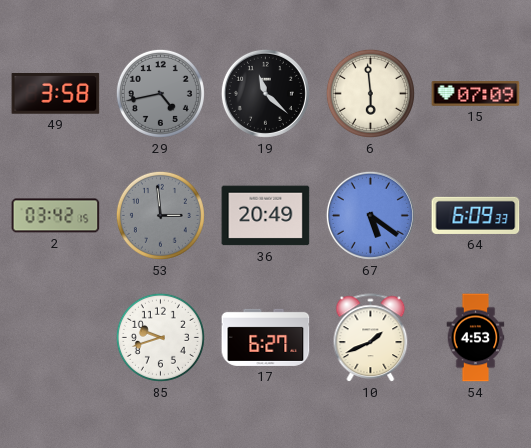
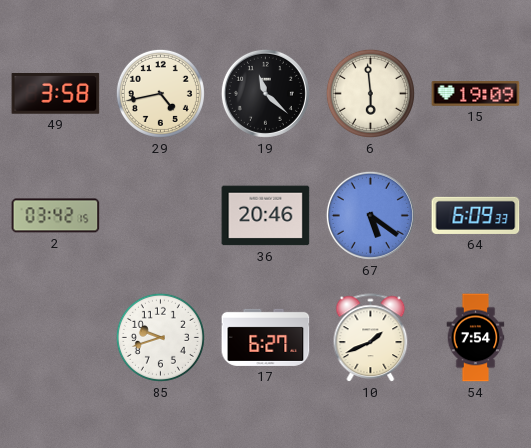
29 dial: grey -> cream
15: 07:09 -> 19:09
53: 2:59 -> none
36: 20:49 -> 20:46
54: 4:53 -> 7:54
